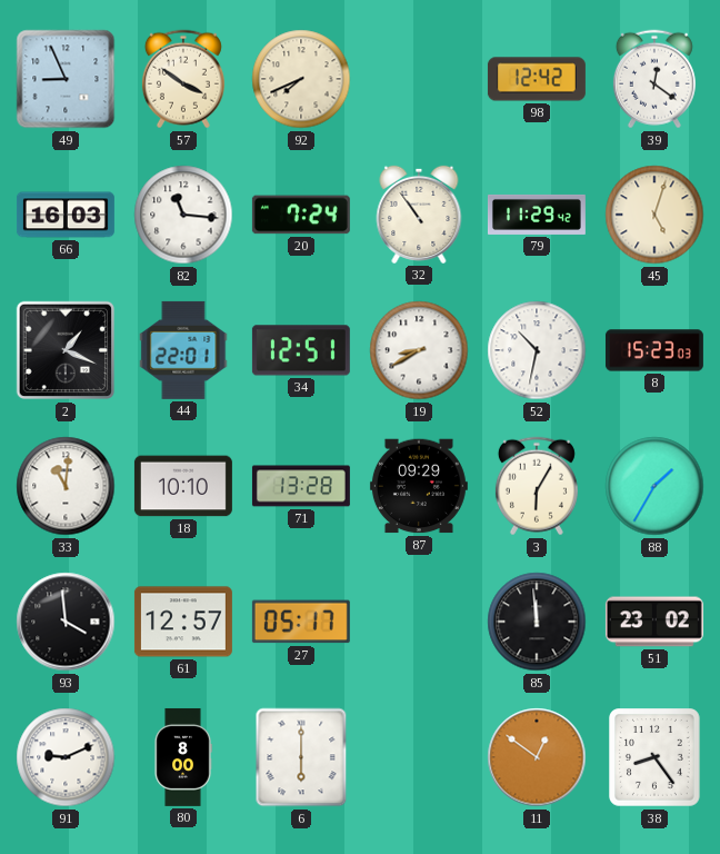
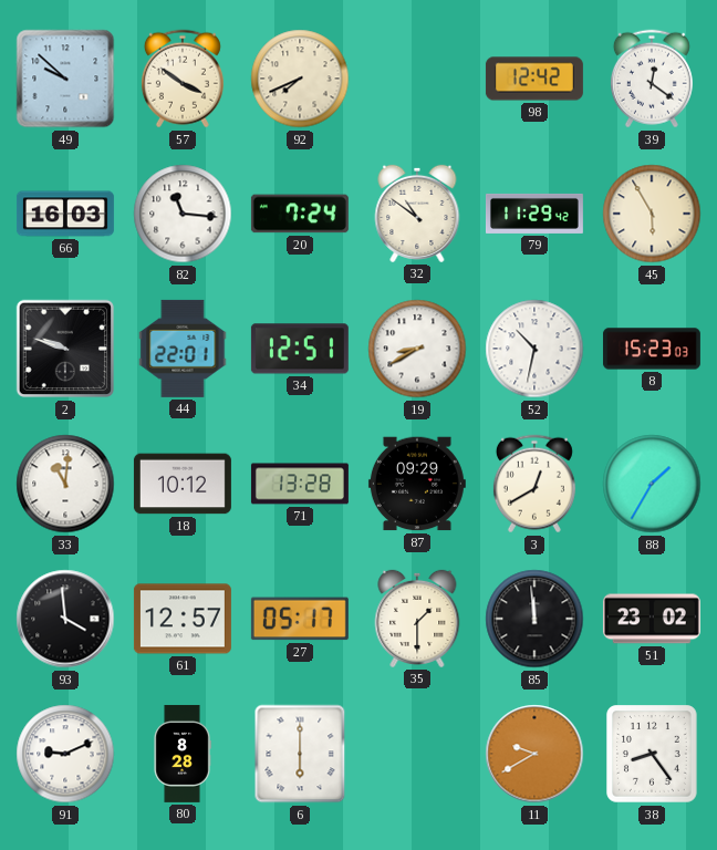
49: 8:56 -> 9:52
32: 10:54 -> 10:51
45: 5:03 -> 5:55
2: 1:19 -> 9:48
18: 10:10 -> 10:12
3: 6:05 -> 12:40
35: none -> 1:30
80: 8:00 -> 8:28
11: 12:51 -> 9:40
